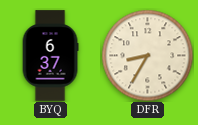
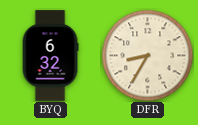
BYQ: 6:37 -> 6:32
